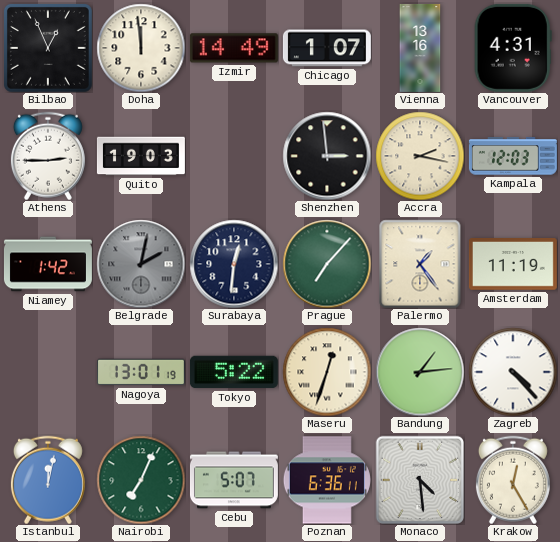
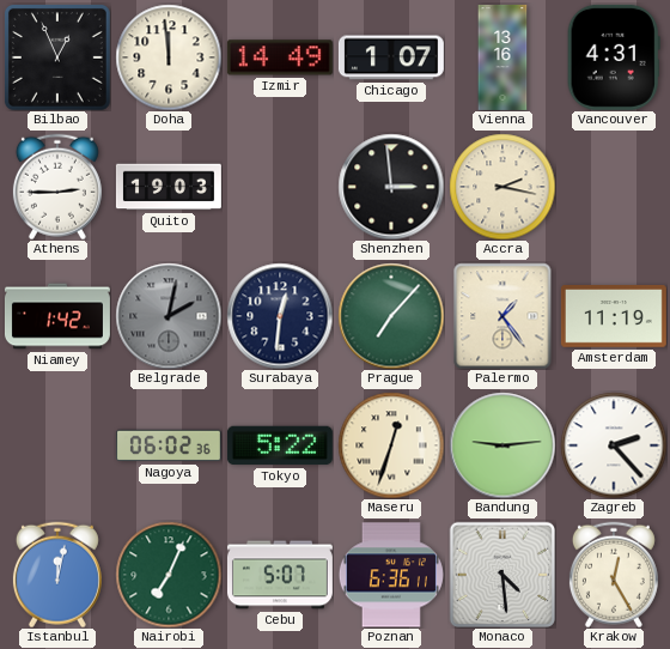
Kampala: 12:03 -> none
Nagoya: 13:01 -> 06:02
Bandung: 1:14 -> 9:14
Zagreb: 4:23 -> 2:23
